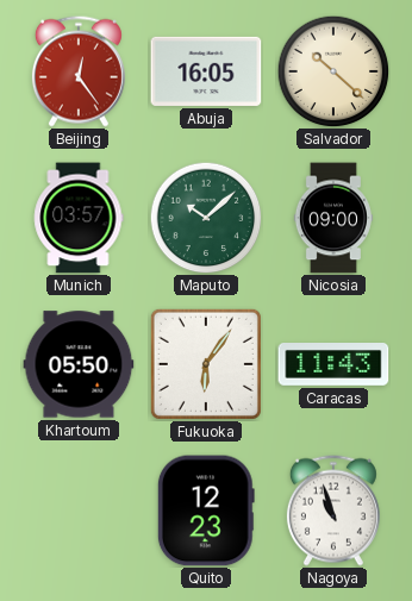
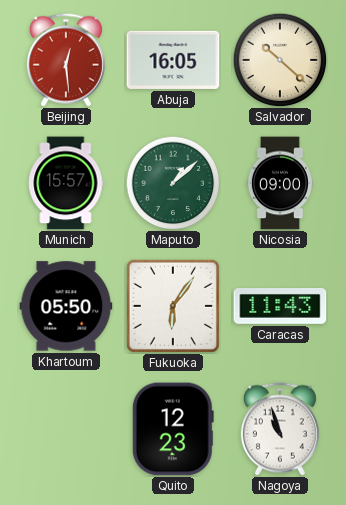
Beijing: 12:24 -> 12:29
Munich: 03:57 -> 15:57
Maputo: 10:08 -> 1:08
